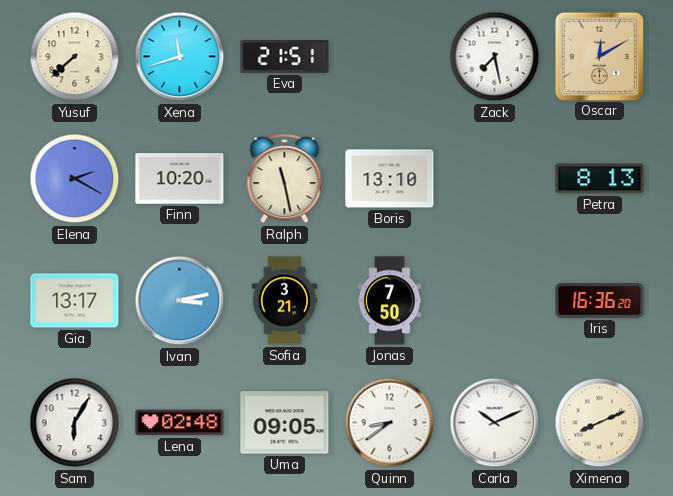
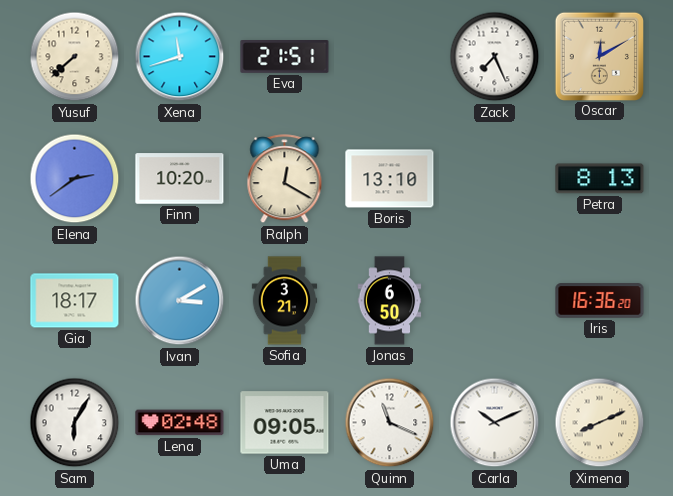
Zack: 7:28 -> 7:26
Elena: 2:20 -> 2:39
Ralph: 11:28 -> 12:20
Gia: 13:17 -> 18:17
Ivan: 3:13 -> 3:10
Jonas: 7:50 -> 6:50
Quinn: 8:39 -> 11:19
